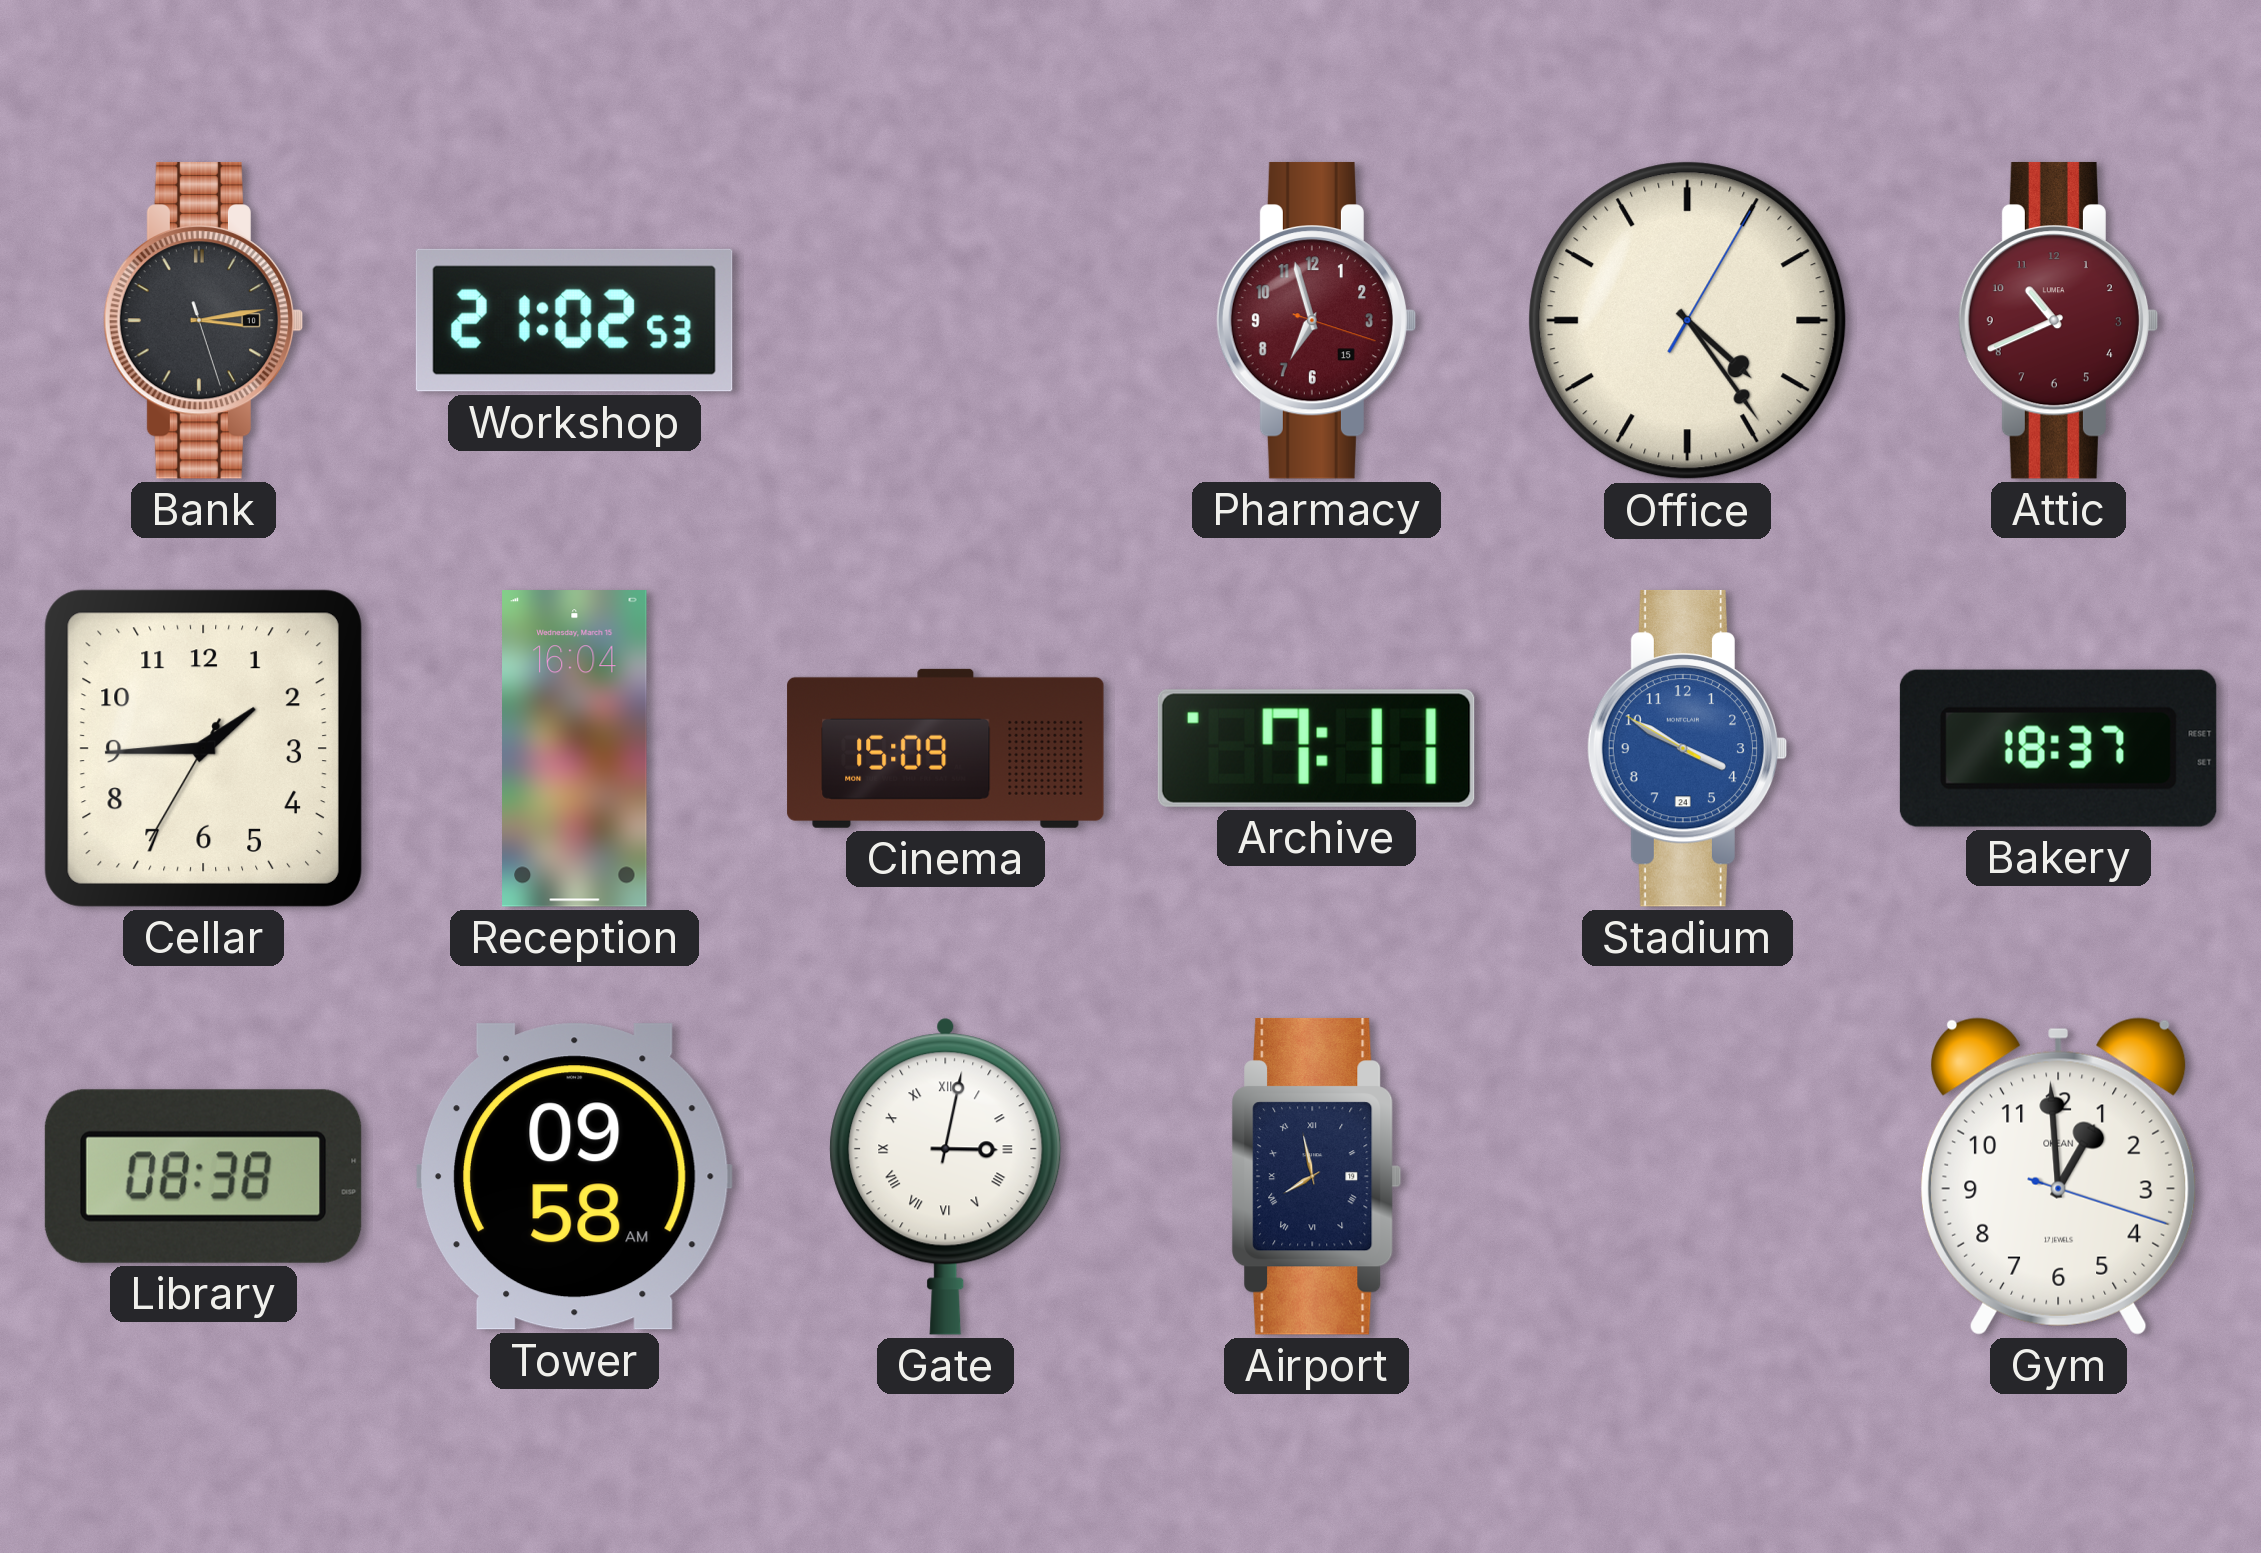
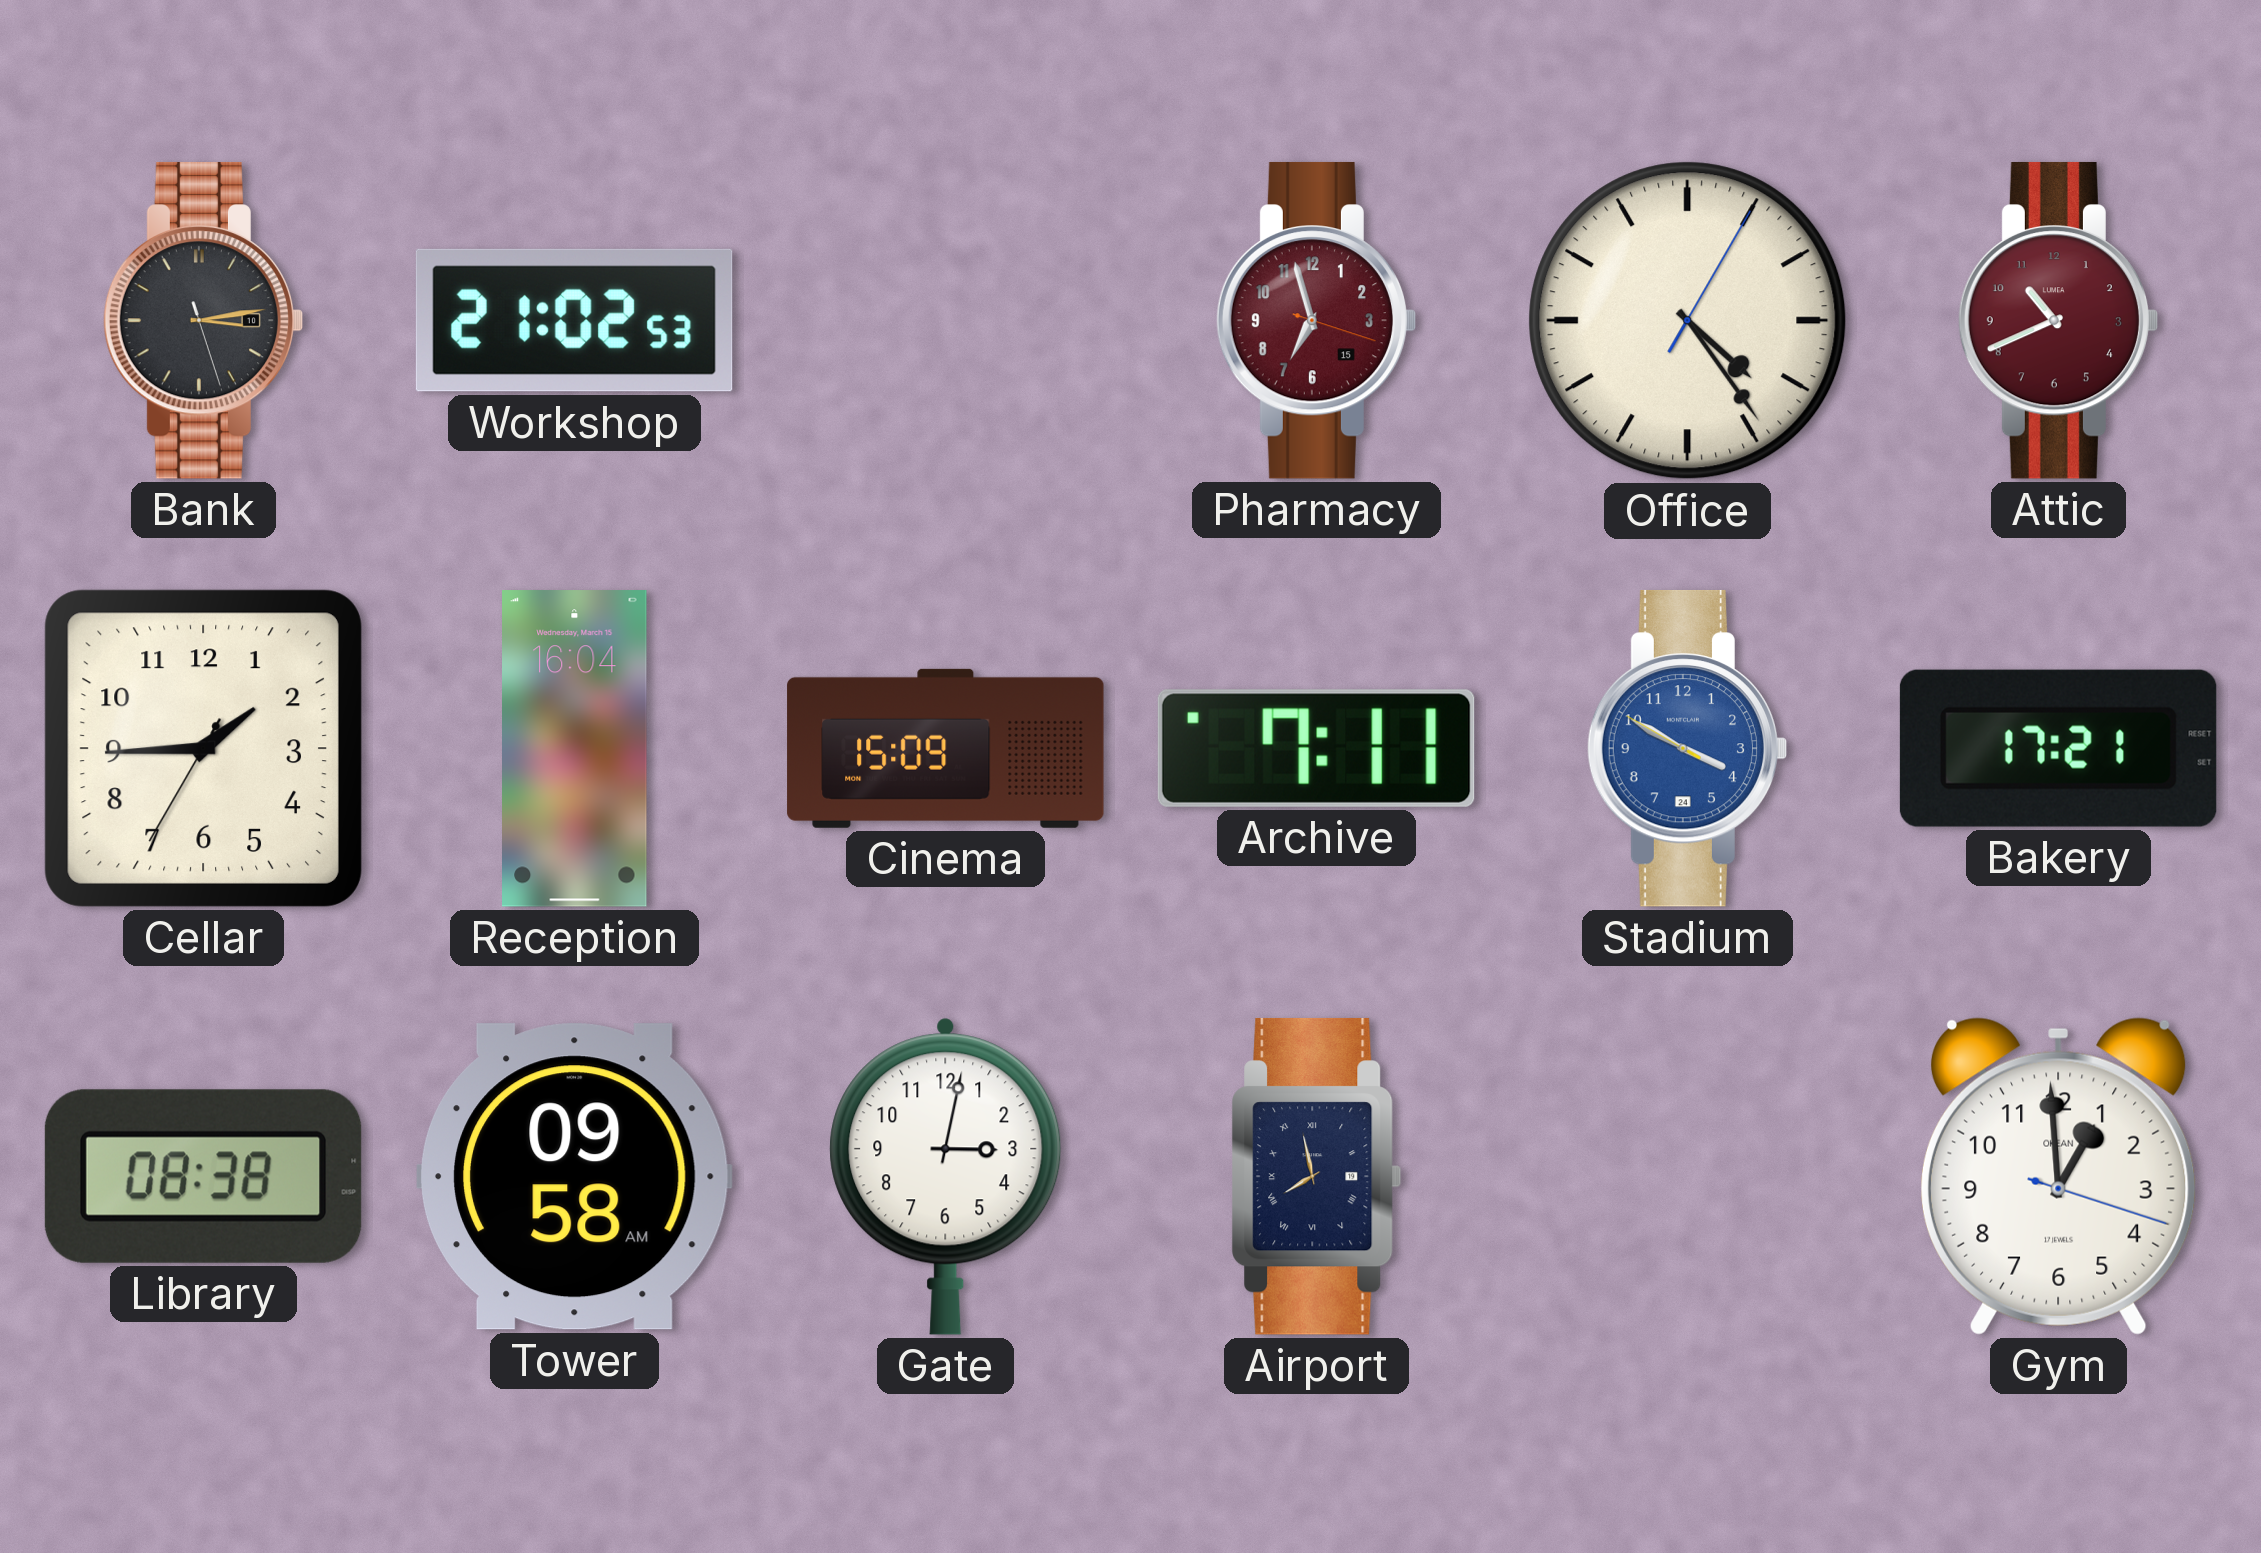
Bakery: 18:37 -> 17:21
Gate numerals: Roman -> Arabic
